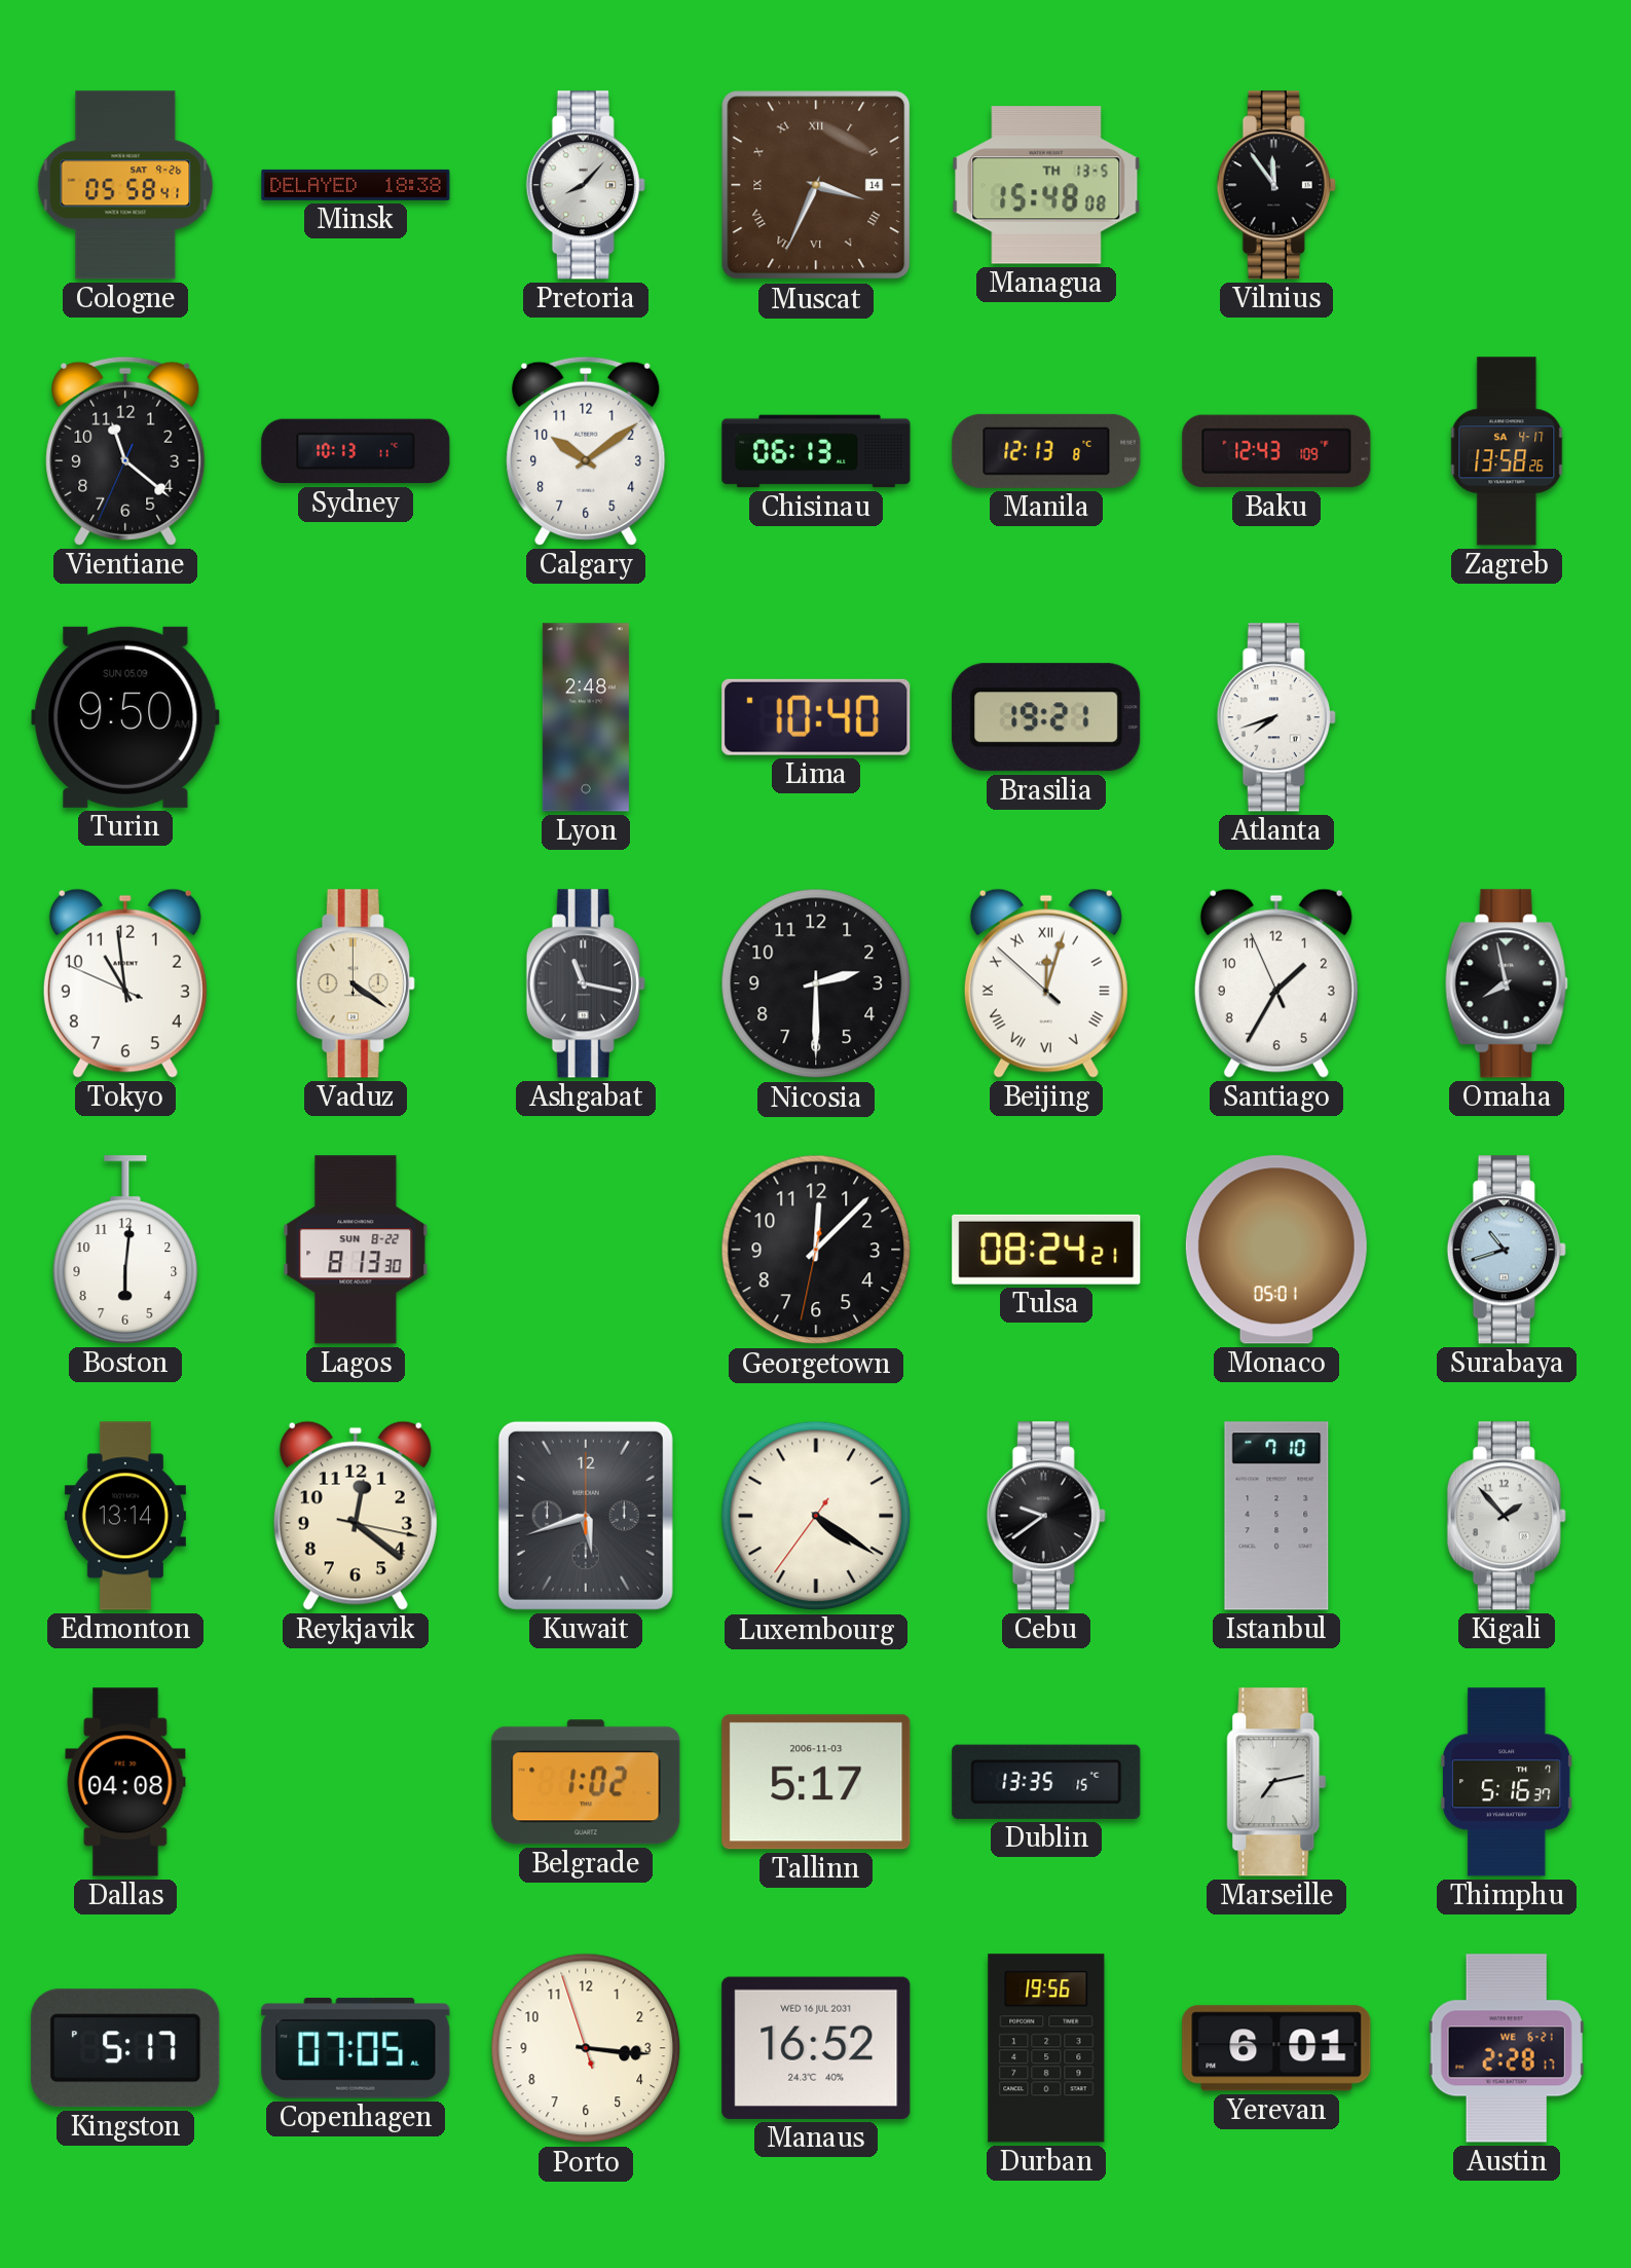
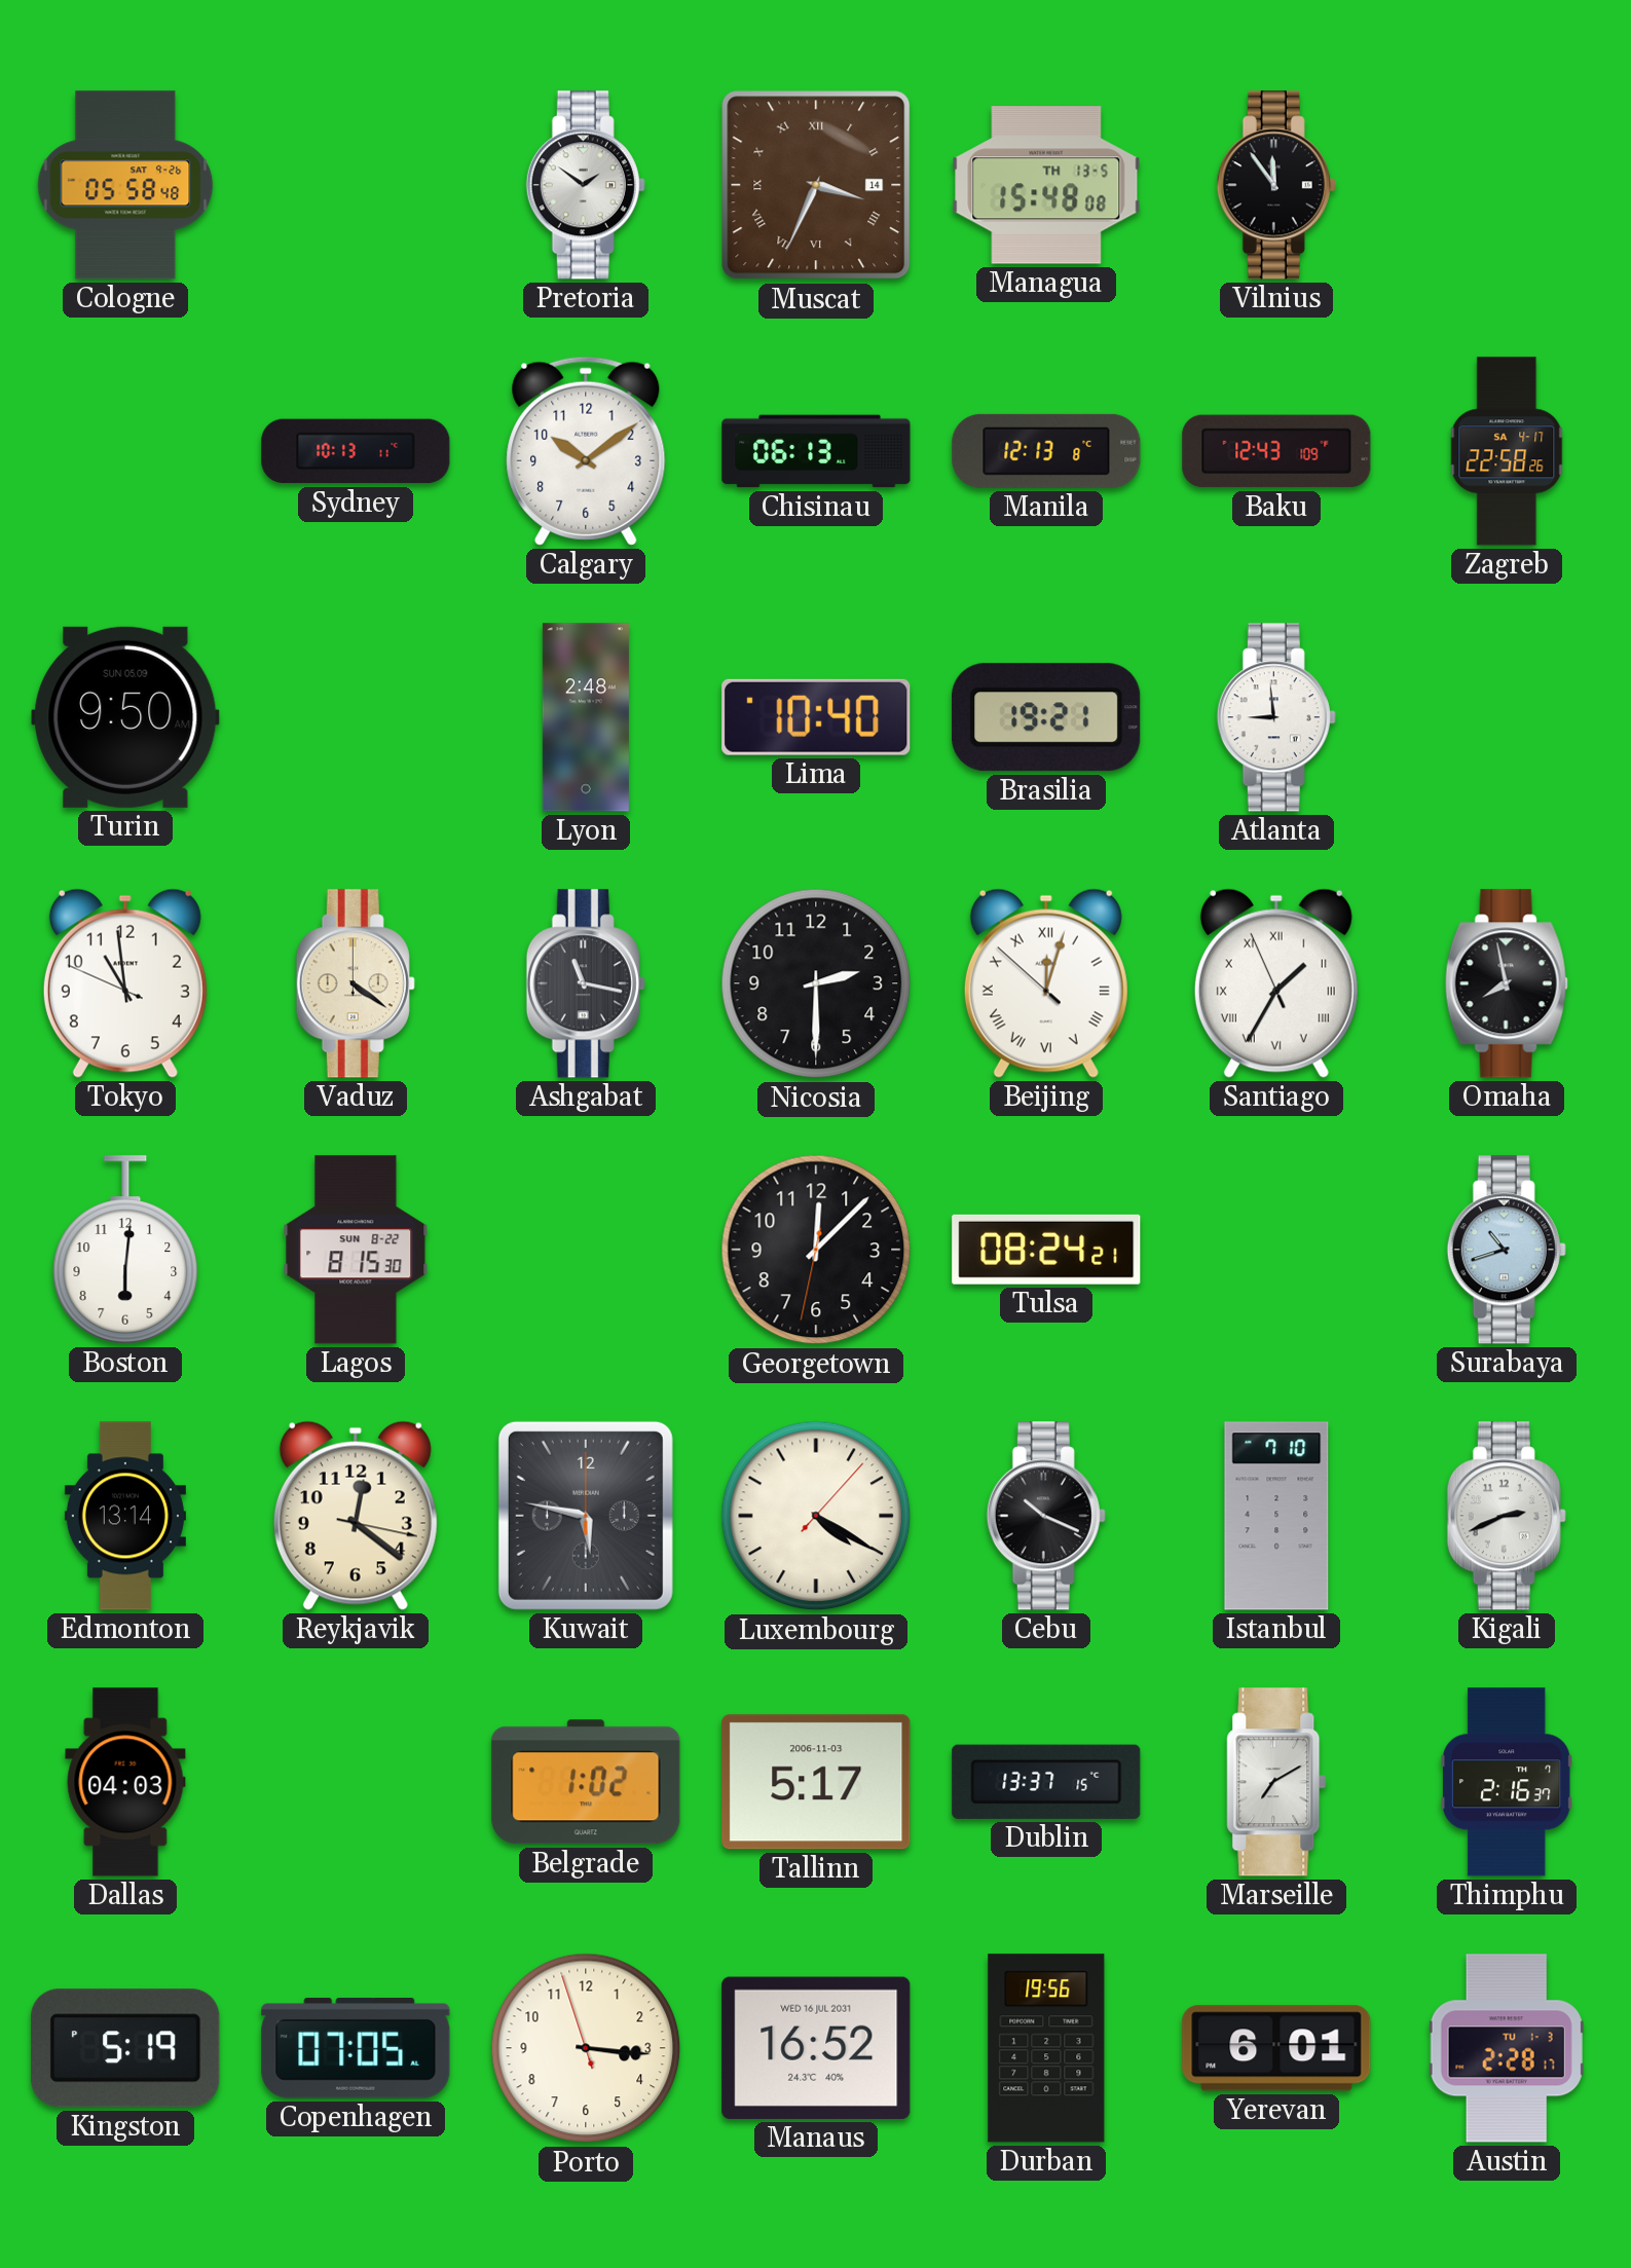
Cologne: 05:58:41 -> 05:58:48
Minsk: 18:38 -> none
Pretoria: 8:07 -> 1:51
Vientiane: 11:21 -> none
Zagreb: 13:58 -> 22:58
Atlanta: 7:42 -> 8:59
Santiago numerals: Arabic -> Roman
Lagos: 8:13 -> 8:15
Monaco: 05:01 -> none
Kuwait: 5:42 -> 5:47
Luxembourg: 4:20:36 -> 4:20:07
Cebu: 9:39 -> 10:19
Kigali: 1:53 -> 2:41
Dallas: 04:08 -> 04:03
Dublin: 13:35 -> 13:37
Marseille: 7:13 -> 7:10
Thimphu: 5:16 -> 2:16
Kingston: 5:17 -> 5:19
Austin date: WE 6-21 -> TU 1-3
